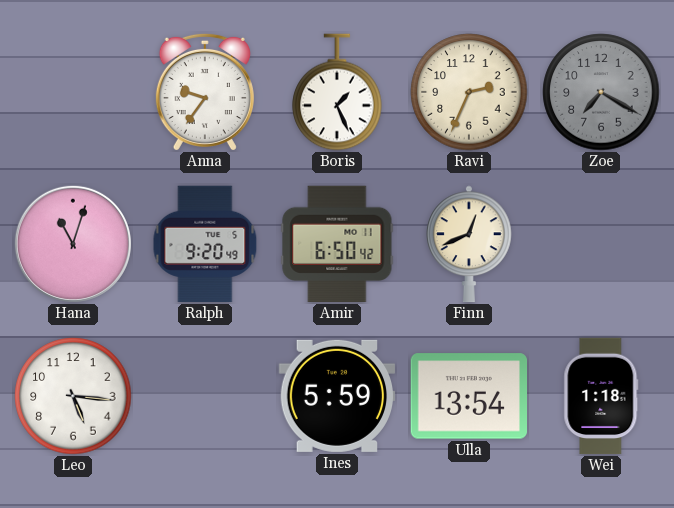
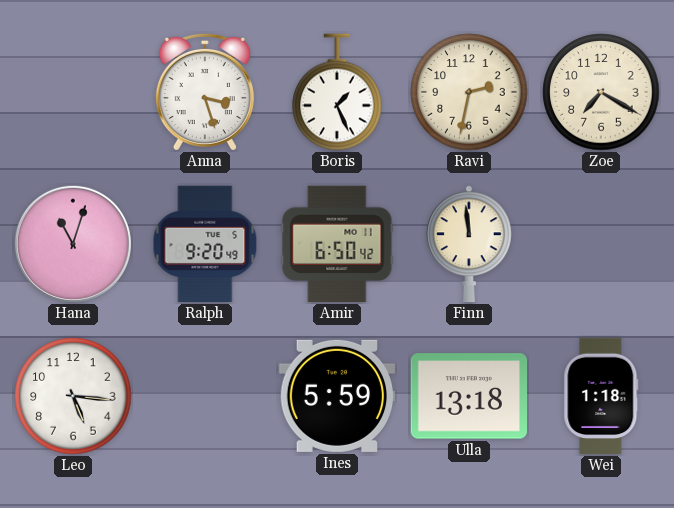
Anna: 9:36 -> 3:27
Ravi: 2:34 -> 2:32
Zoe dial: grey -> cream
Finn: 12:41 -> 11:59
Ulla: 13:54 -> 13:18
